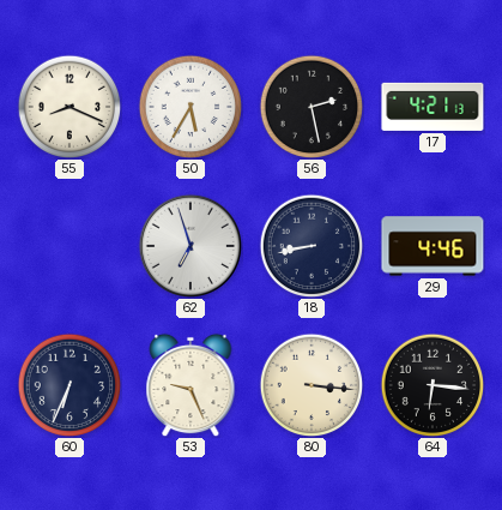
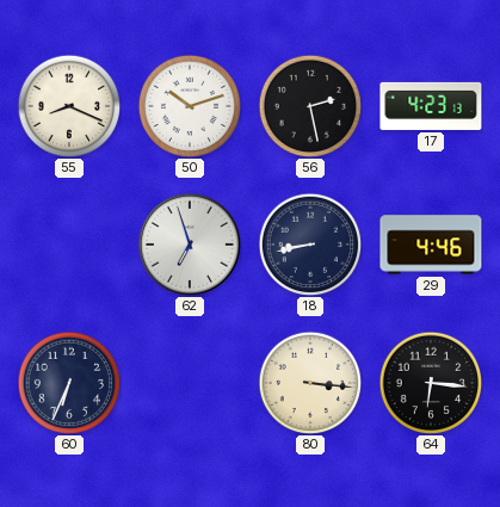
50: 5:35 -> 10:12
17: 4:21 -> 4:23
53: 9:26 -> none
